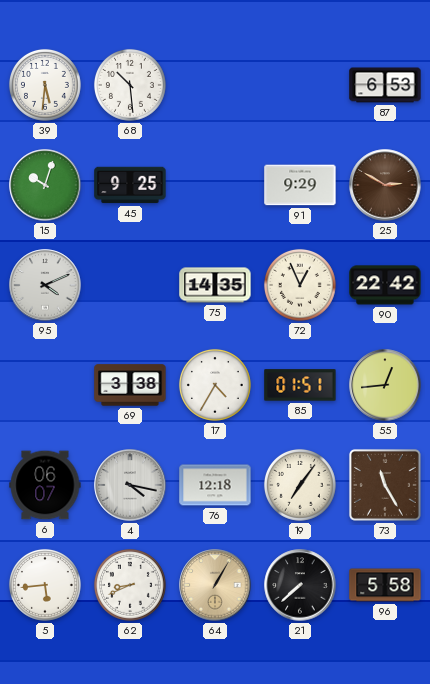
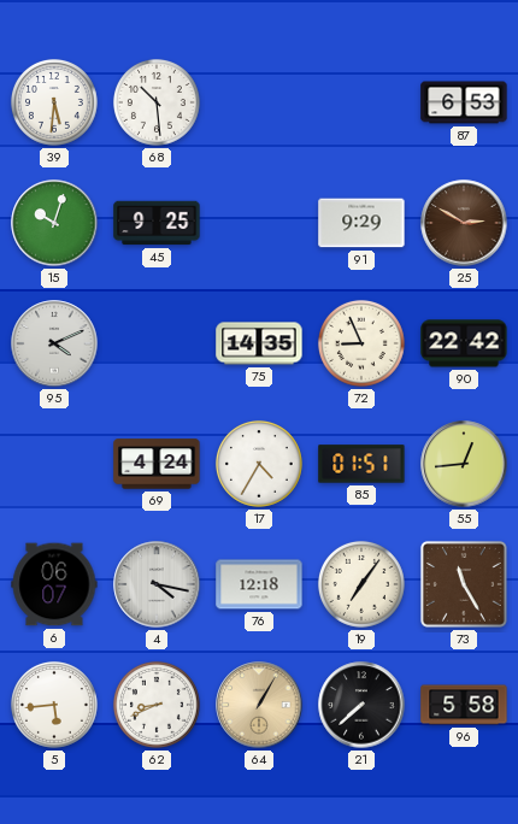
72: 12:56 -> 8:56
69: 3:38 -> 4:24
